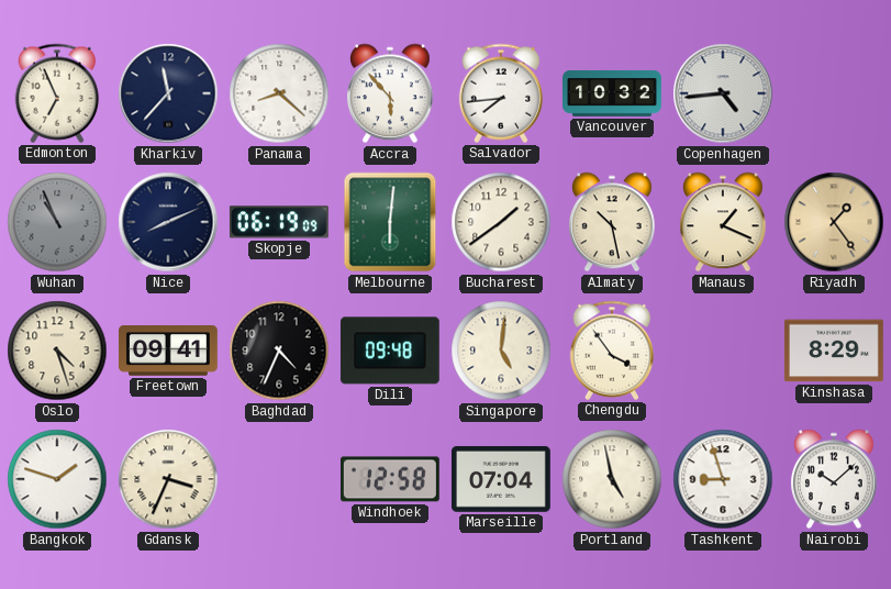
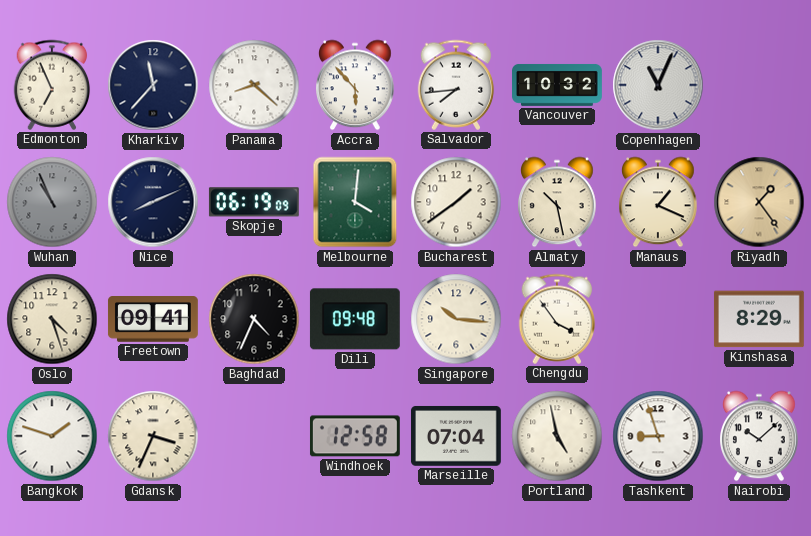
Copenhagen: 4:44 -> 11:04
Melbourne: 6:01 -> 4:01
Singapore: 5:01 -> 10:16
